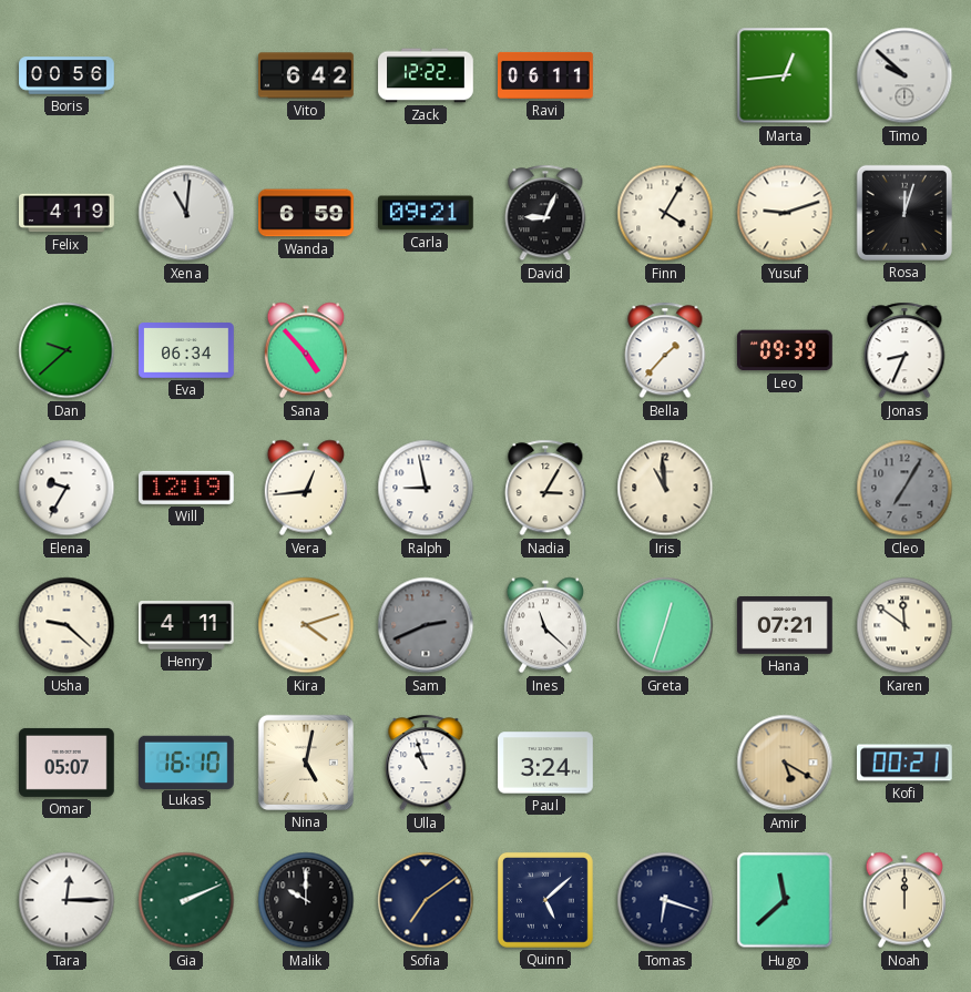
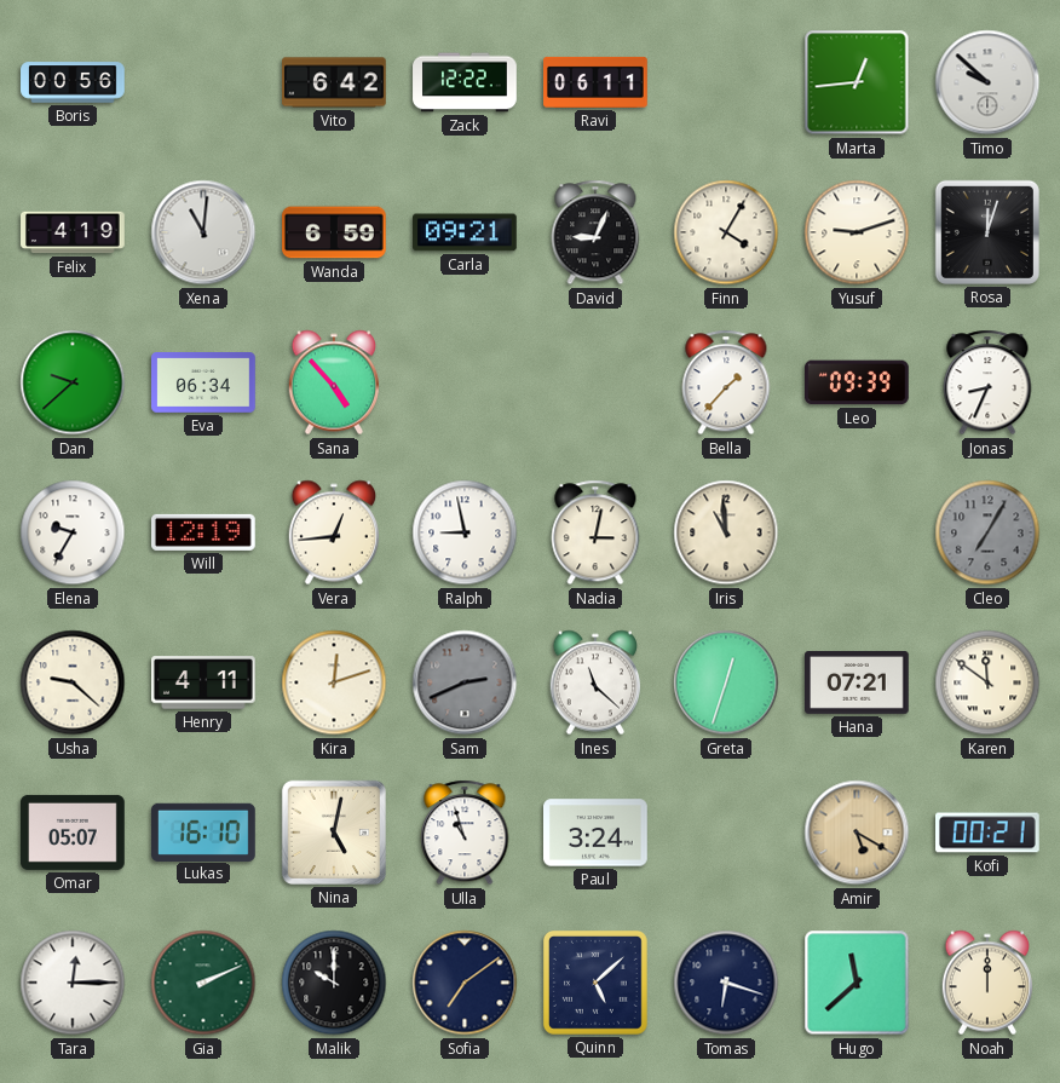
Nadia: 3:05 -> 3:02
Kira: 4:12 -> 12:12
